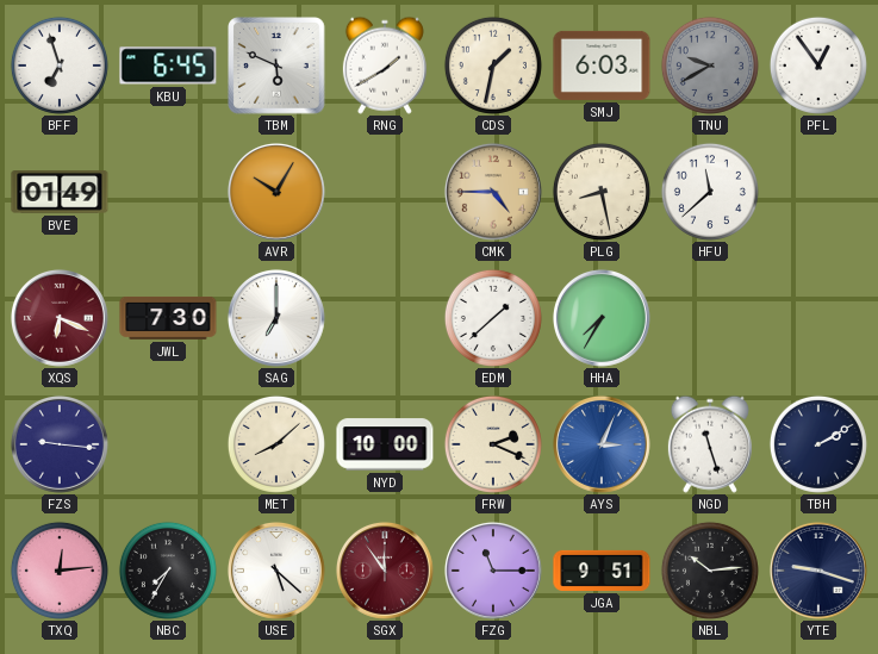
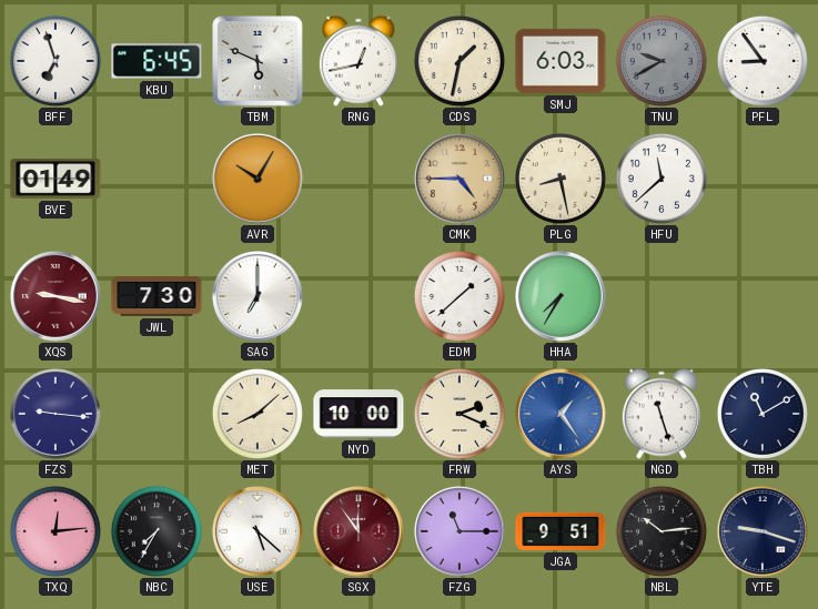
RNG: 1:40 -> 12:43
PFL: 12:54 -> 8:54
XQS: 6:19 -> 9:17
AYS: 3:04 -> 1:24
TBH: 2:10 -> 11:10
